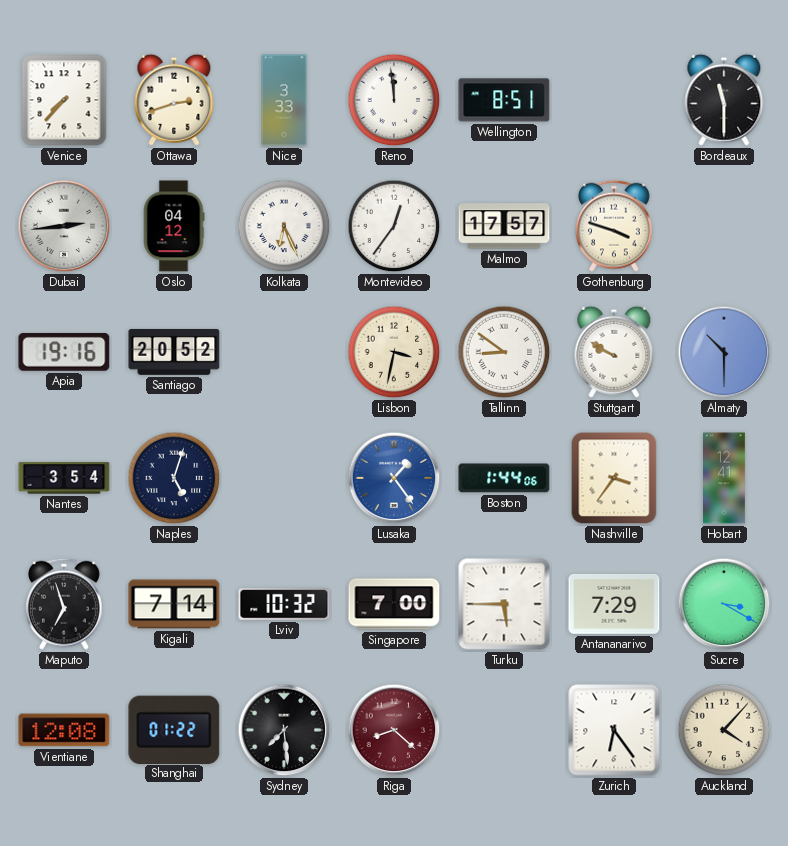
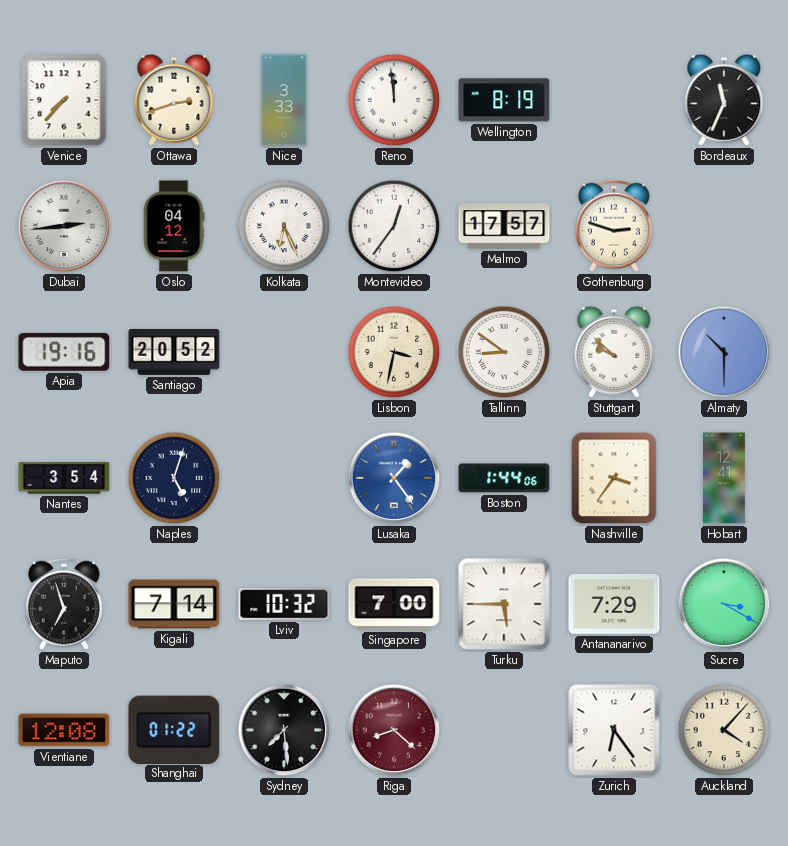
Wellington: 8:51 -> 8:19
Bordeaux: 11:30 -> 11:34
Gothenburg: 3:48 -> 2:48
Stuttgart: 9:50 -> 9:52
